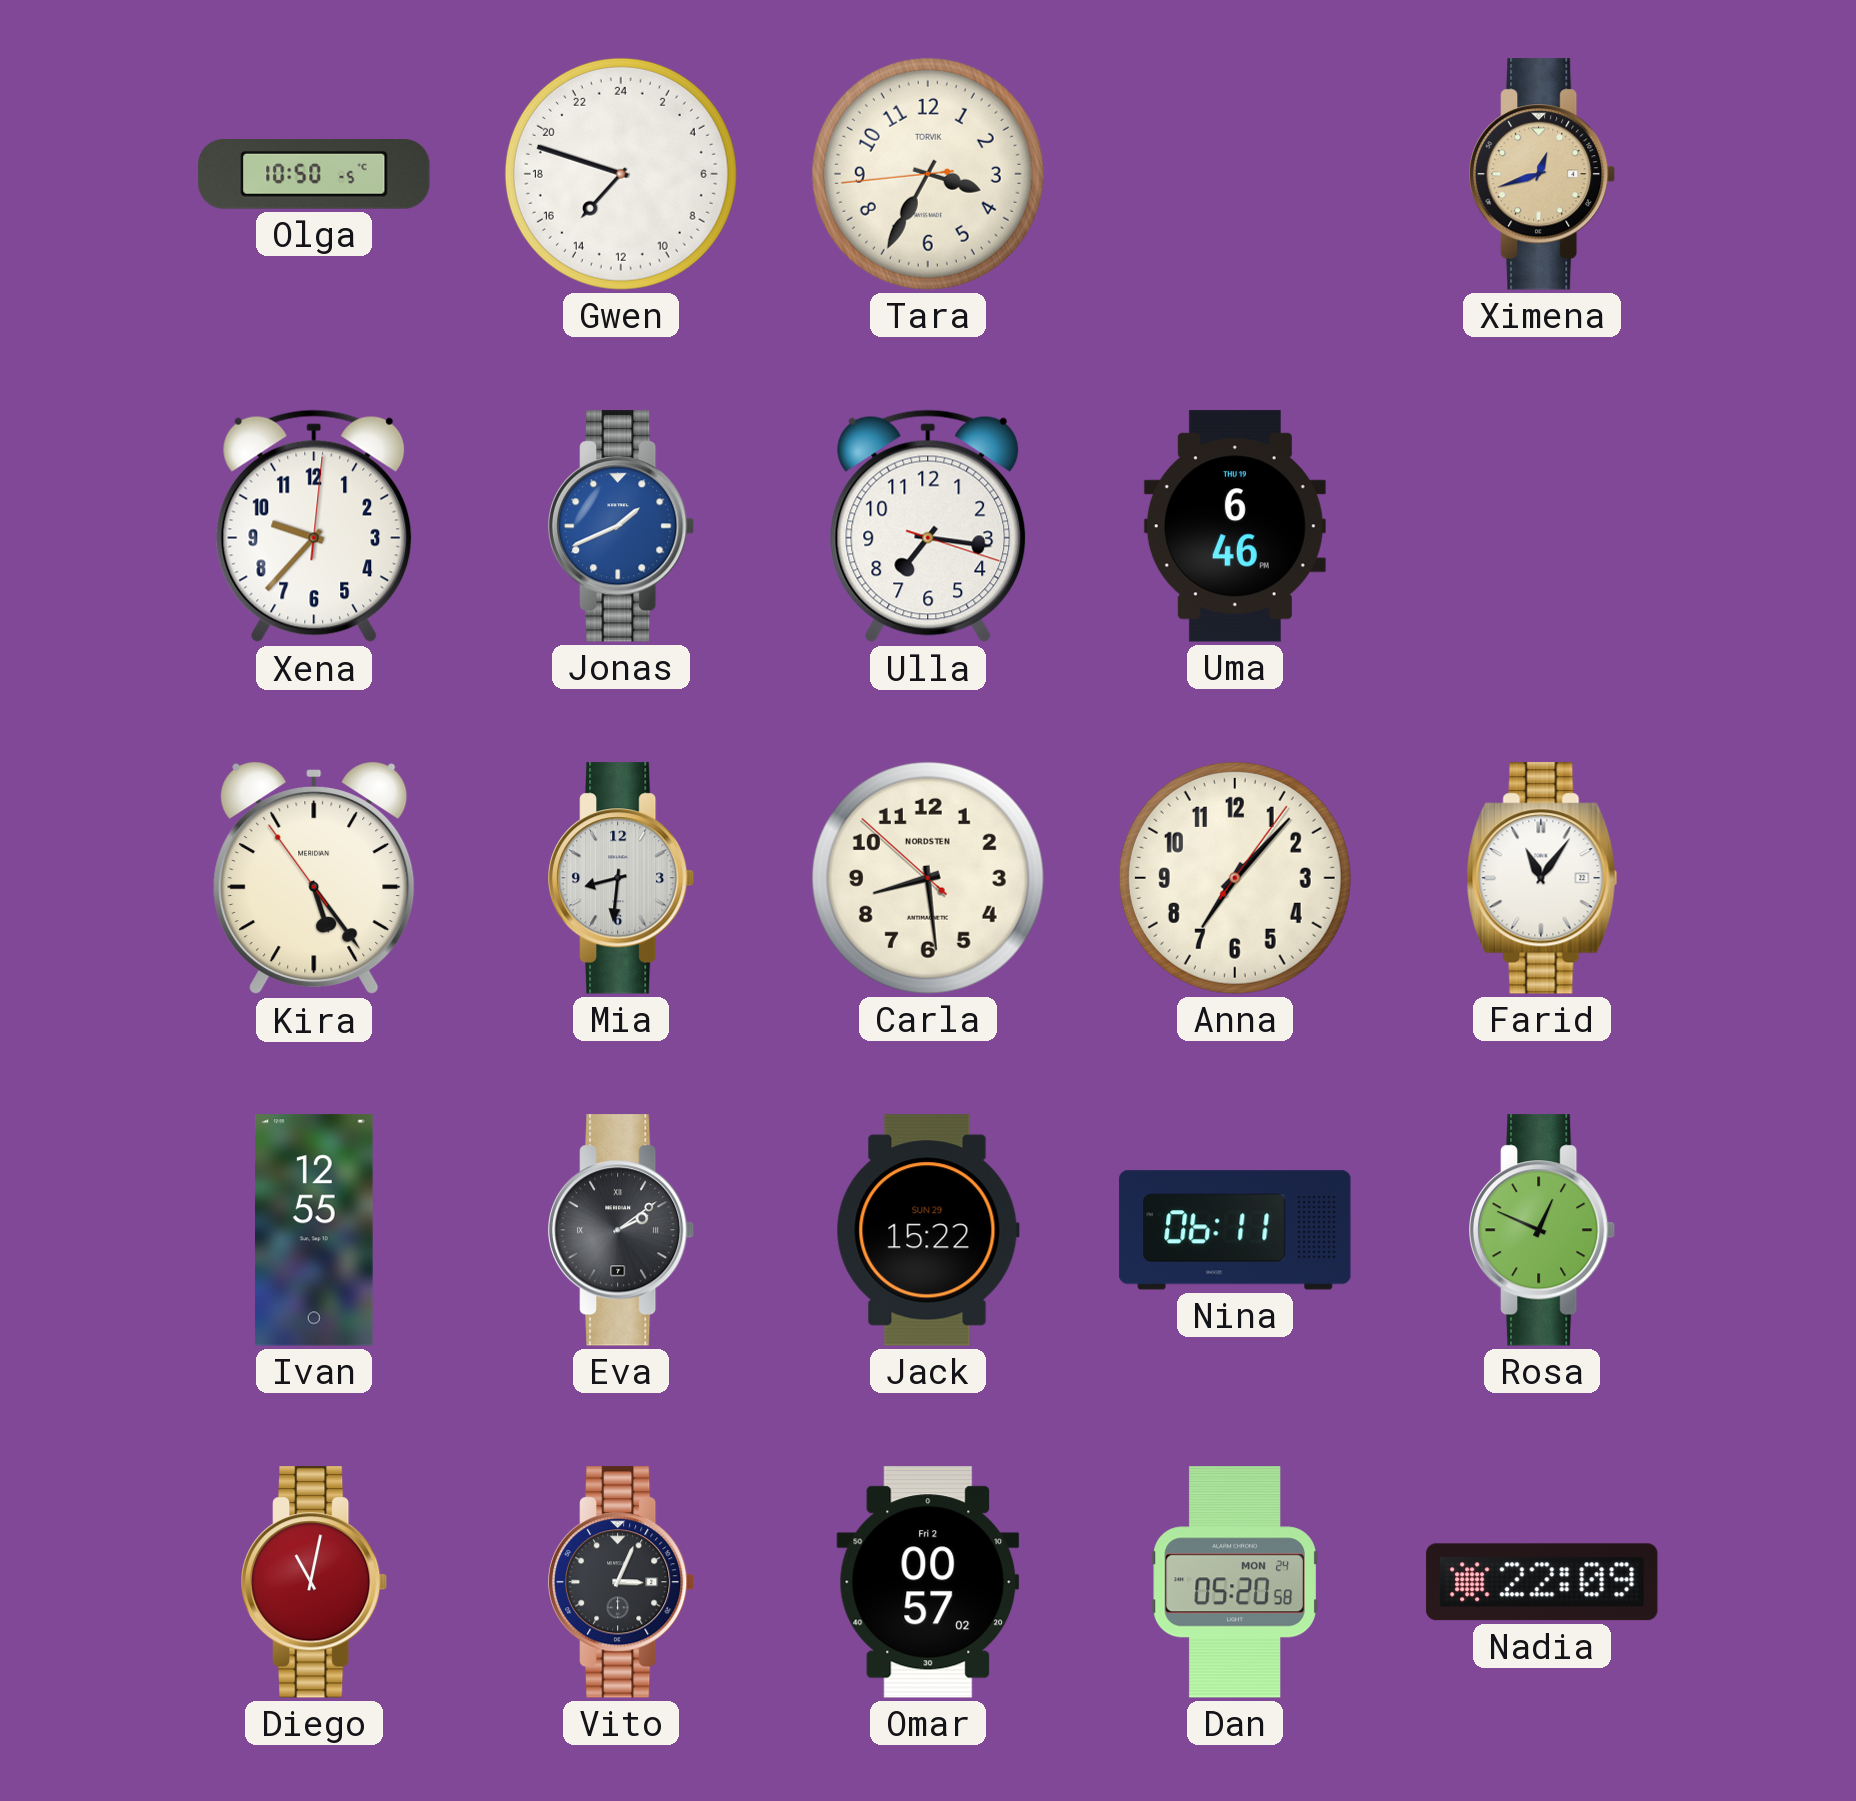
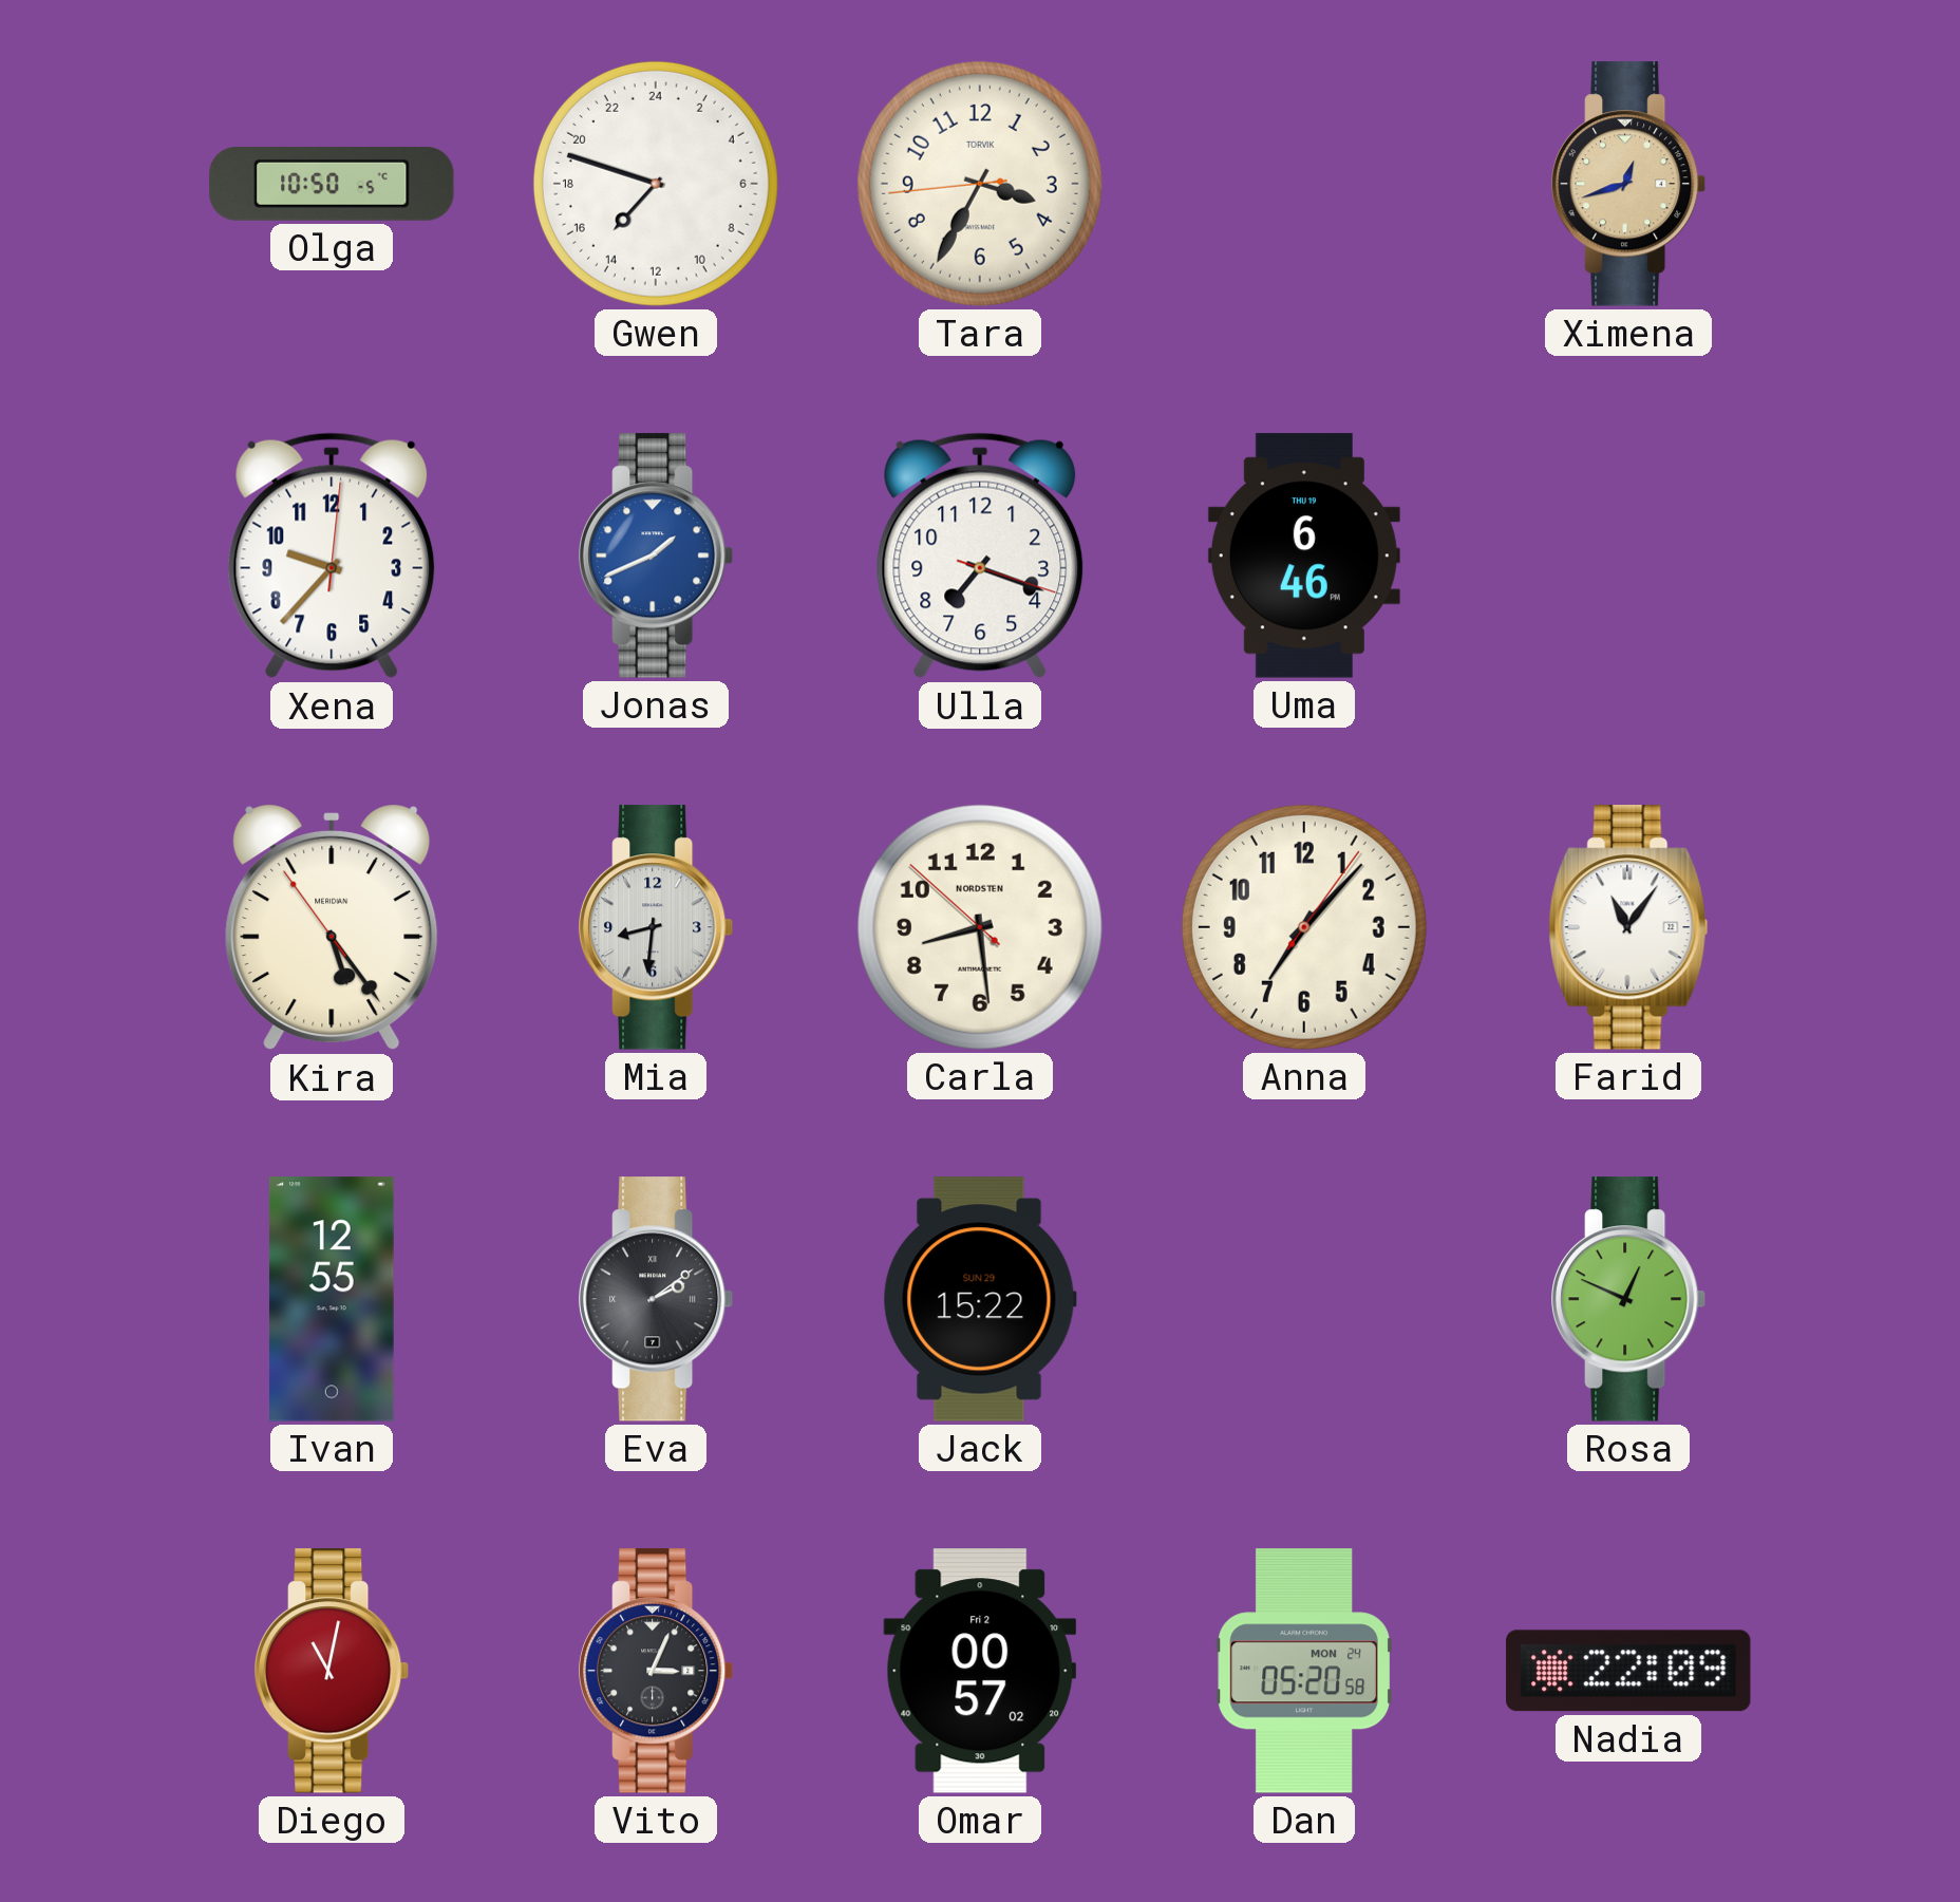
Ulla: 7:16 -> 7:18
Nina: 06:11 -> none
